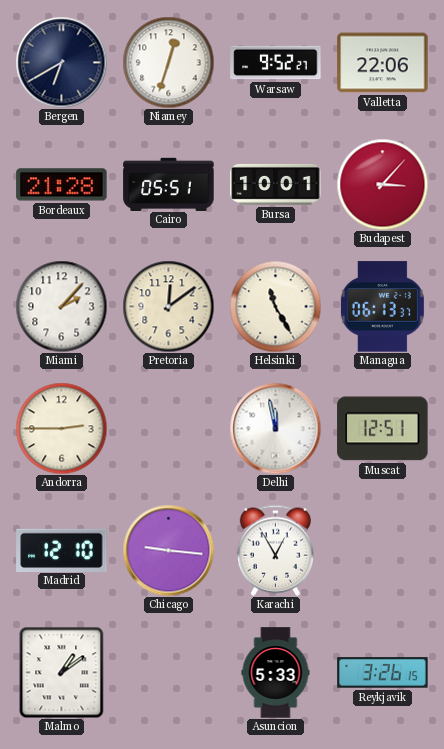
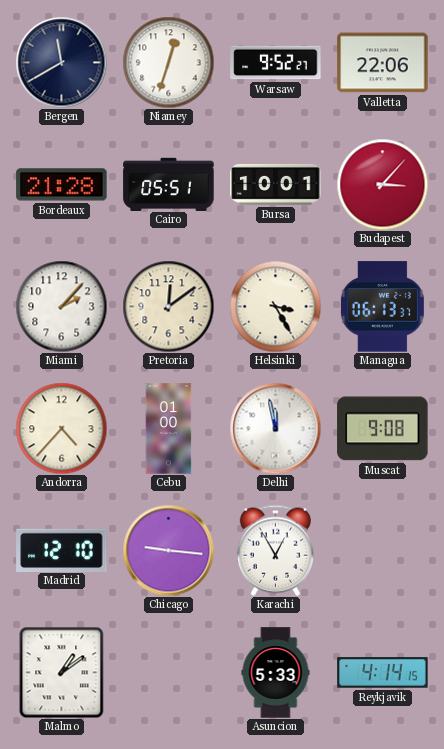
Bergen: 6:40 -> 11:40
Helsinki: 11:25 -> 3:25
Andorra: 2:45 -> 4:37
Cebu: none -> 01:00
Muscat: 12:51 -> 9:08
Reykjavik: 3:26 -> 4:14
